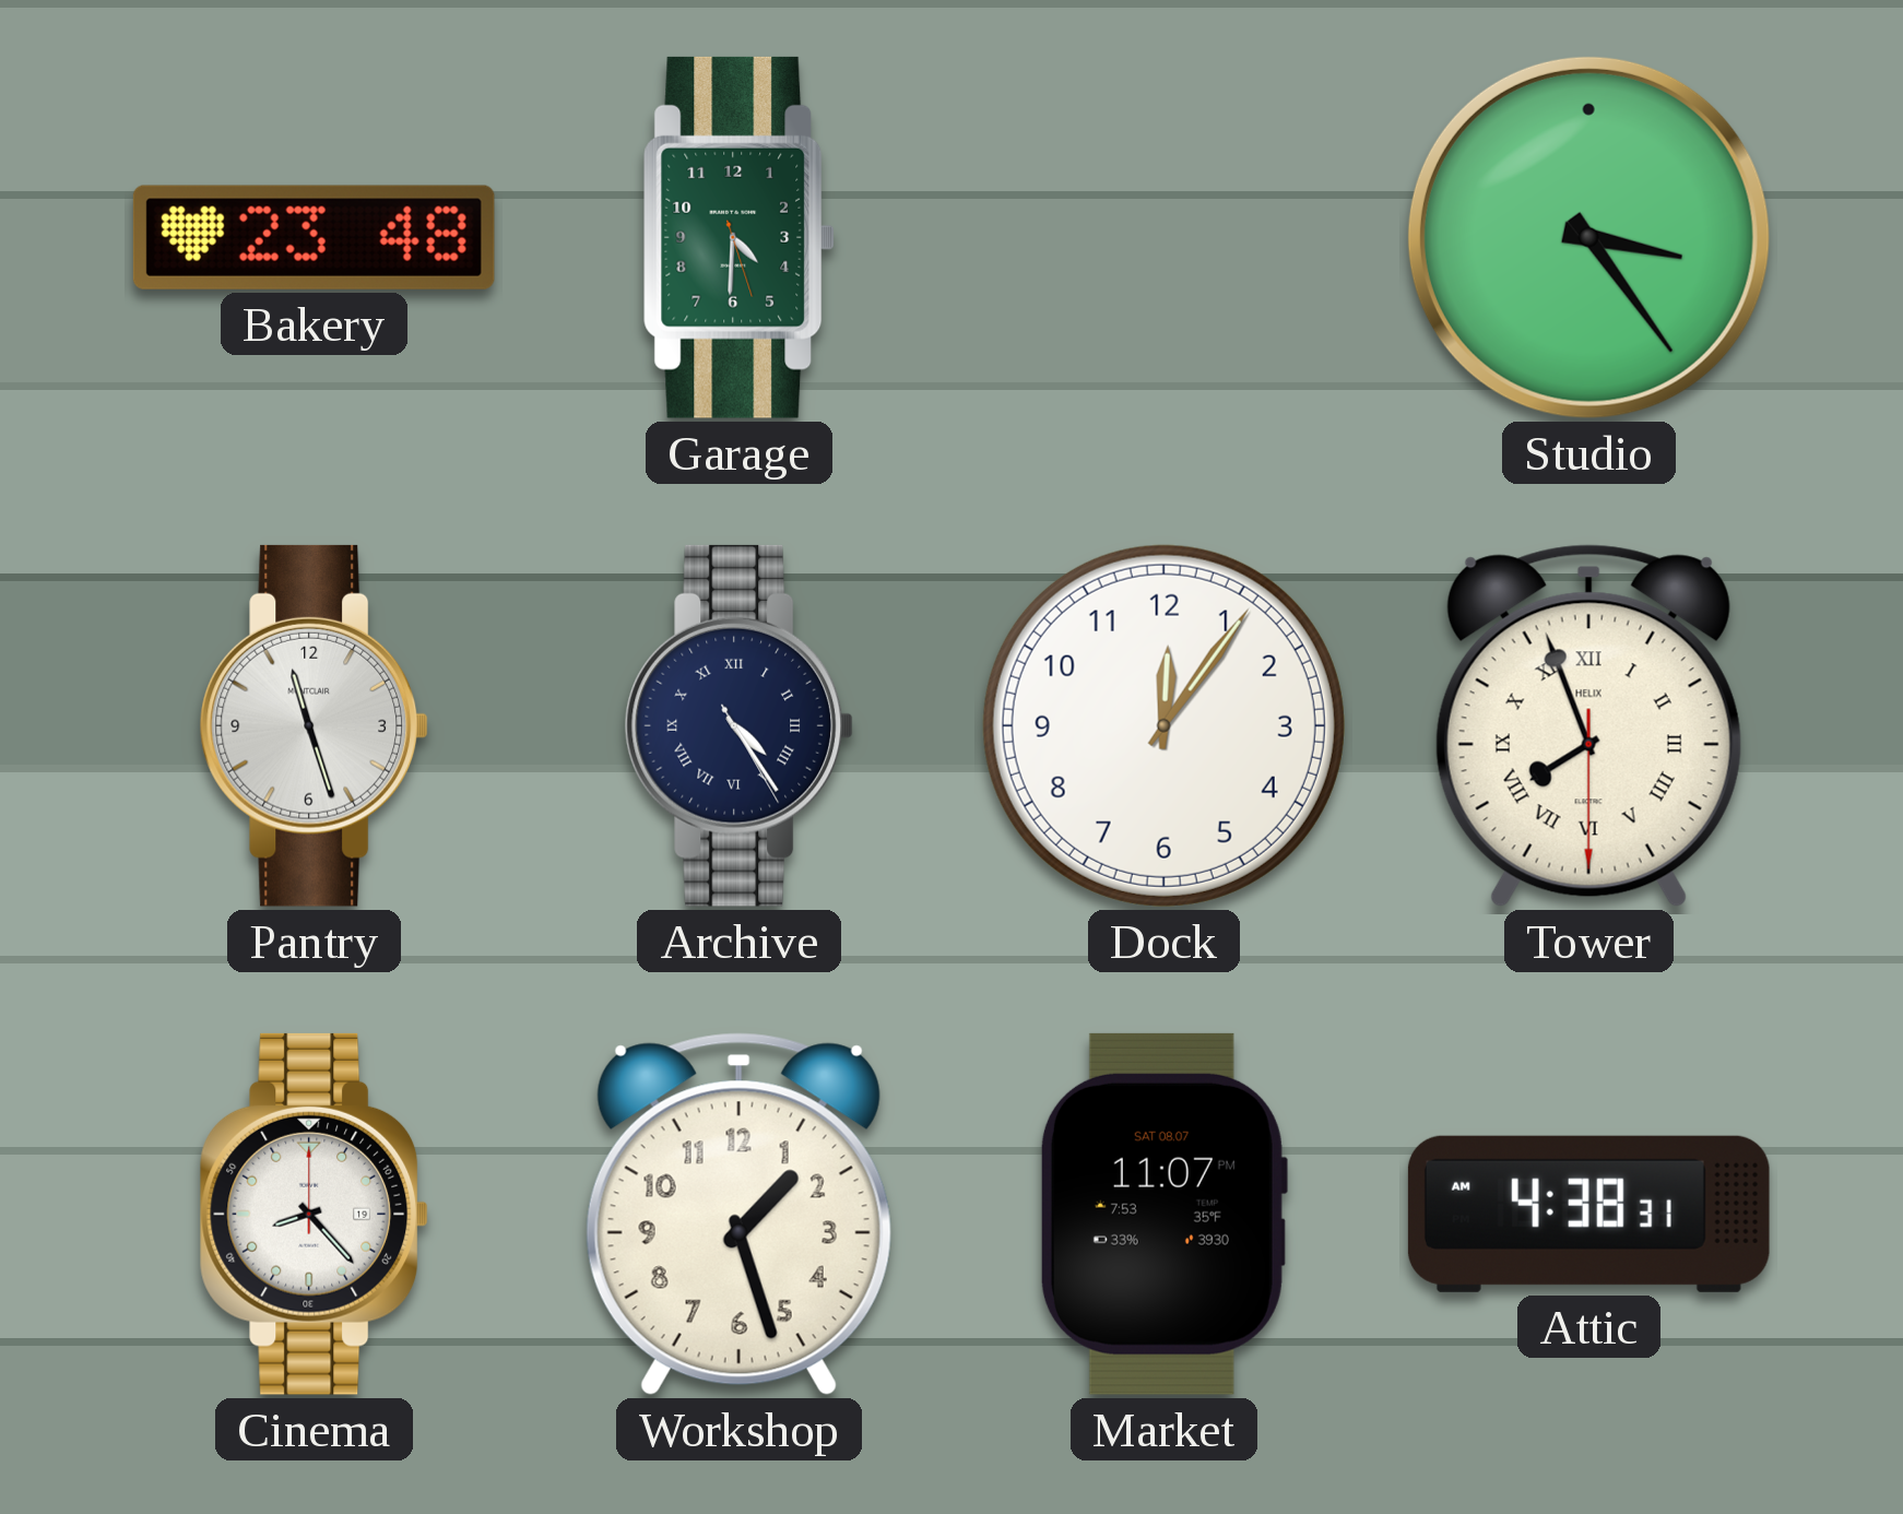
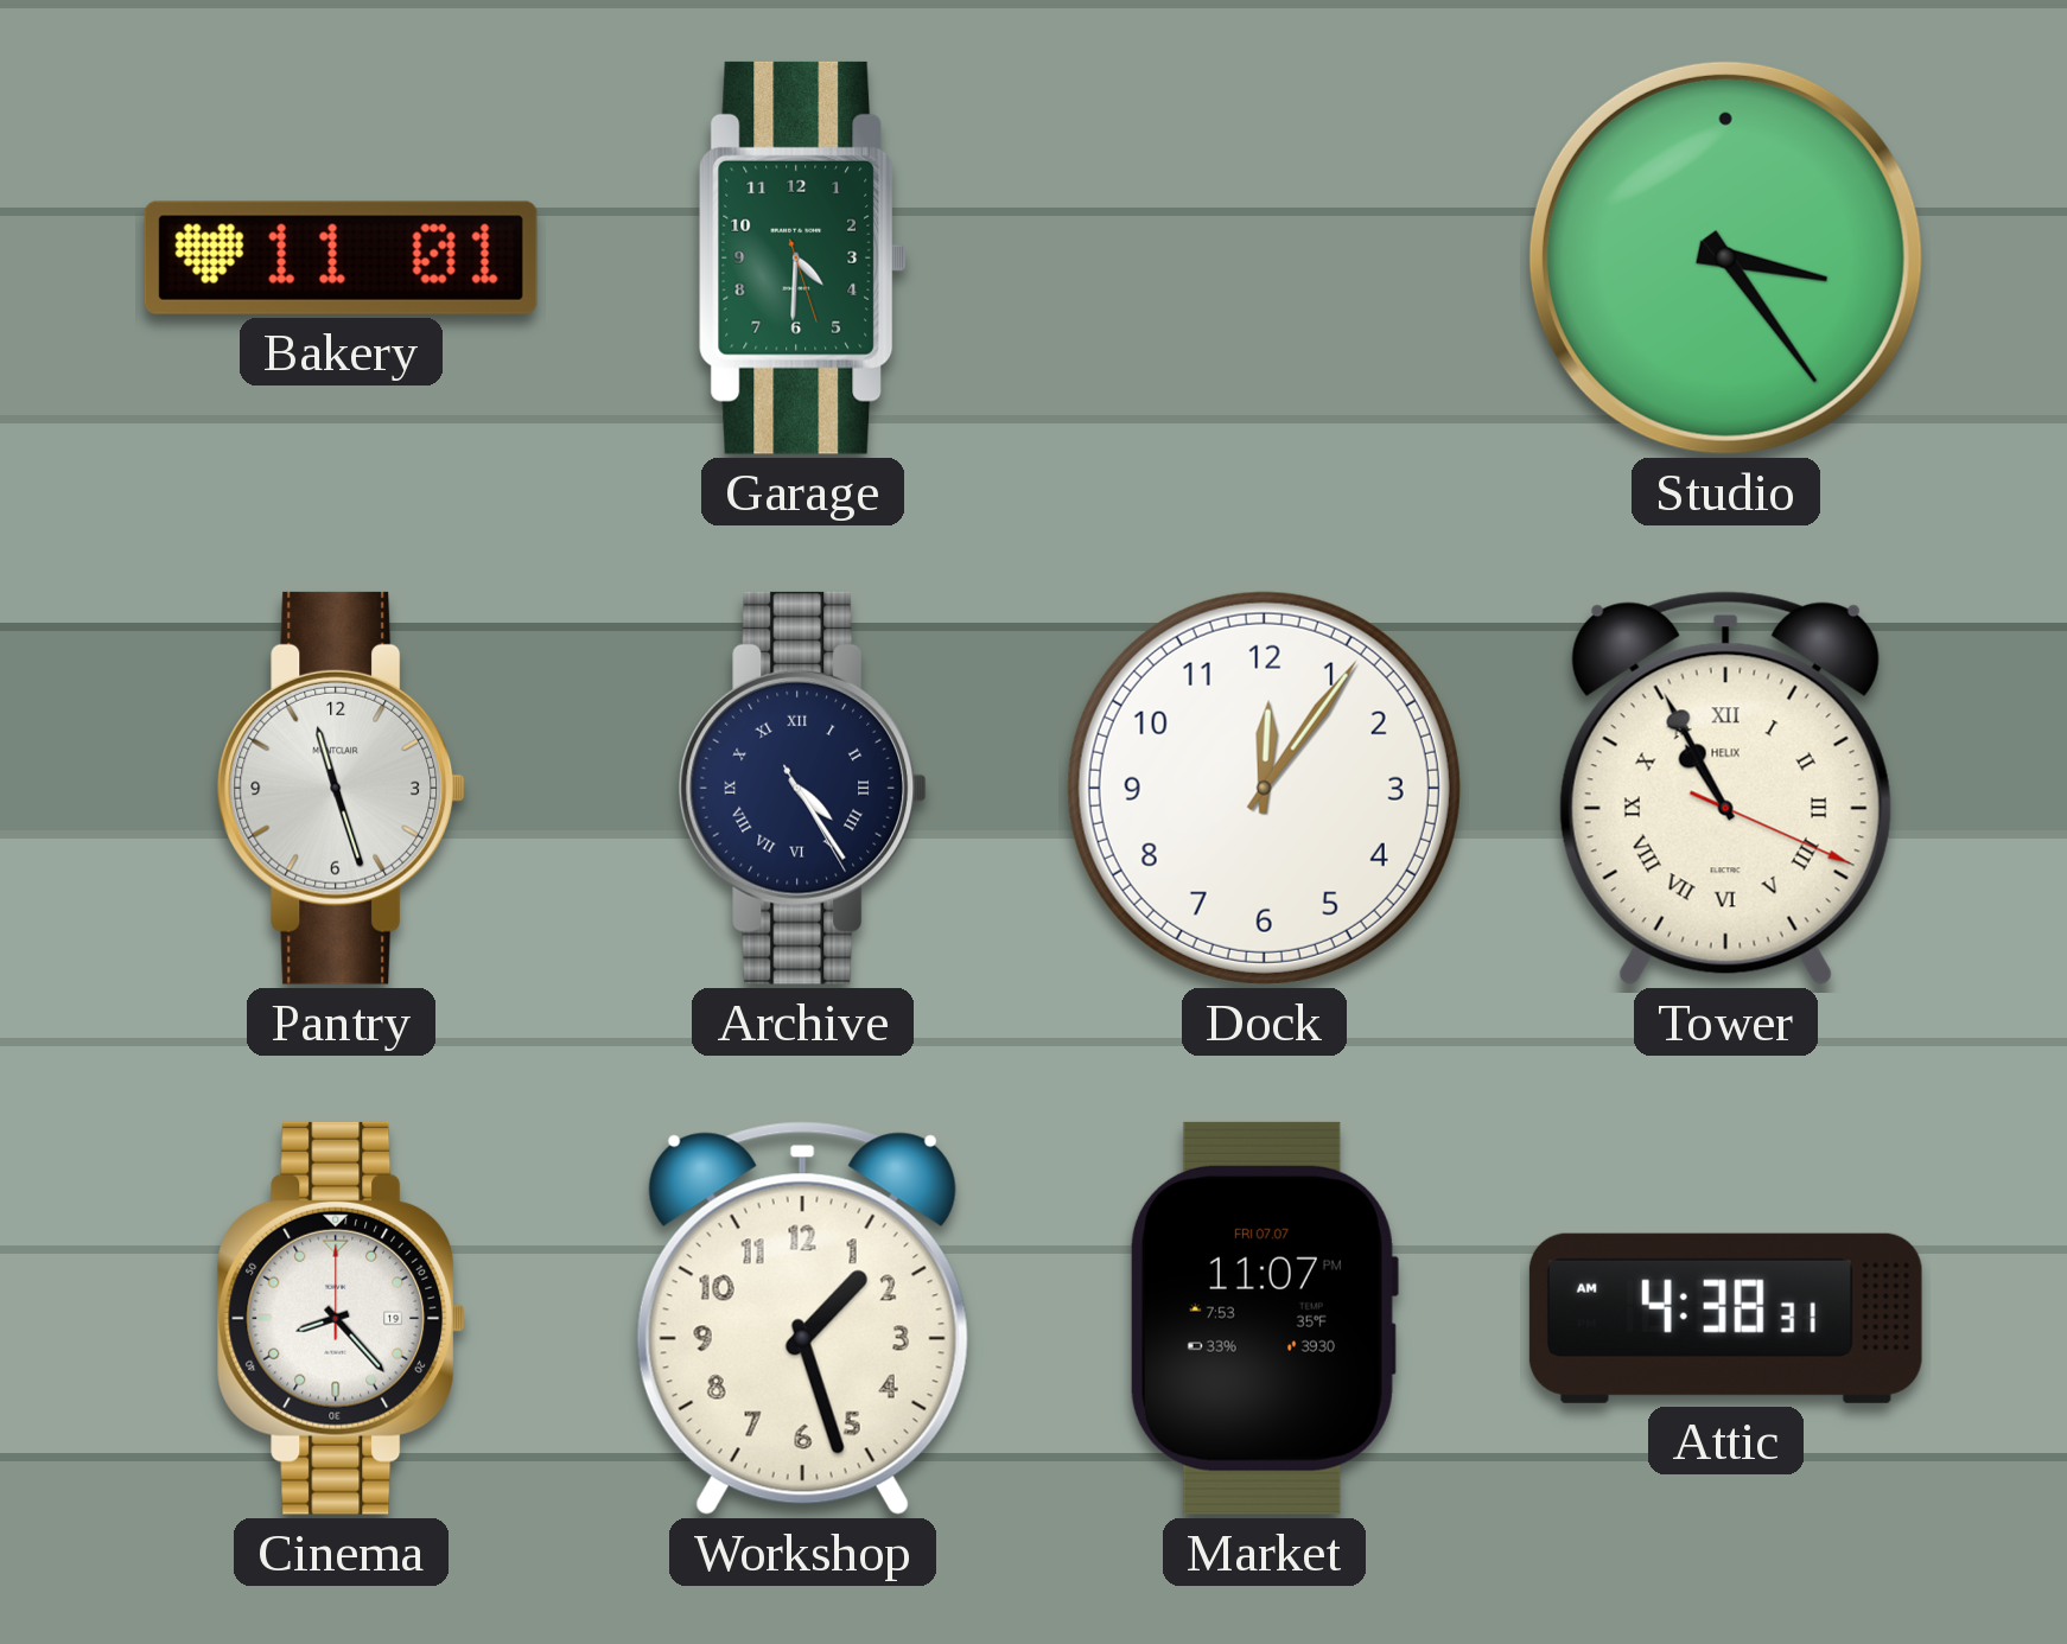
Bakery: 23:48 -> 11:01
Tower: 7:56 -> 10:55
Market date: SAT 08.07 -> FRI 07.07
